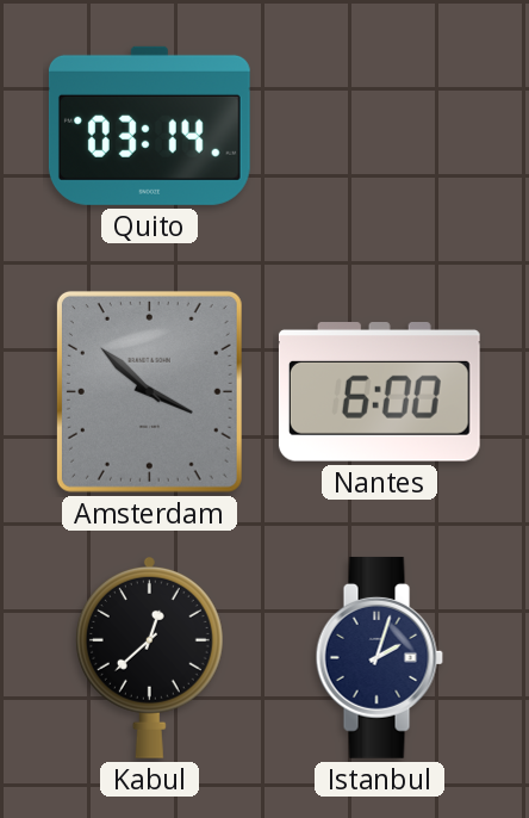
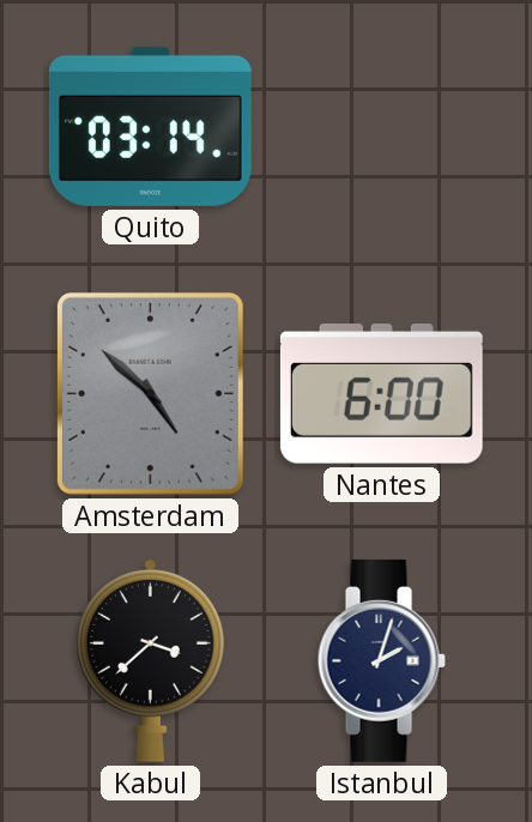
Amsterdam: 3:52 -> 4:52
Kabul: 12:38 -> 3:38
